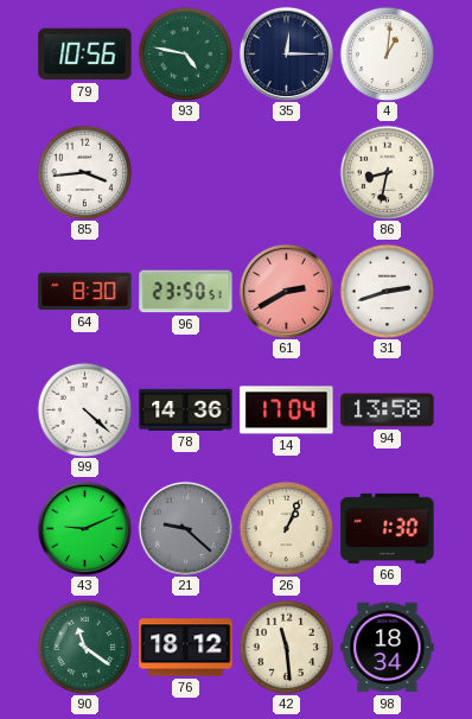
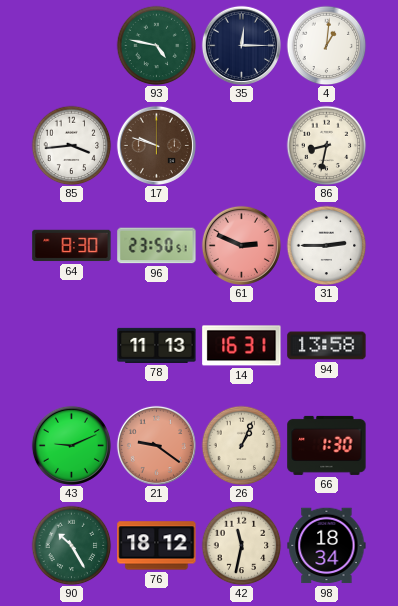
79: 10:56 -> none
17: none -> 9:48
61: 2:40 -> 2:49
31: 2:42 -> 2:45
99: 4:22 -> none
78: 14:36 -> 11:13
14: 17:04 -> 16:31
21: 9:22 -> 9:21
21 dial: grey -> salmon
90: 11:21 -> 10:25
42: 11:29 -> 11:32
